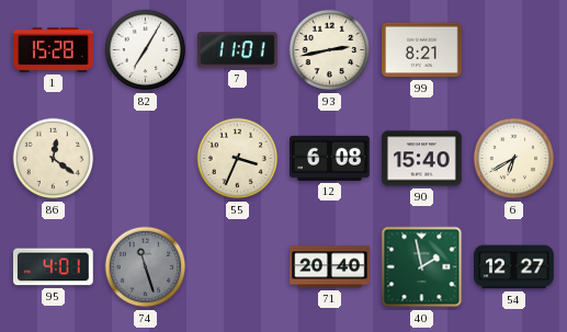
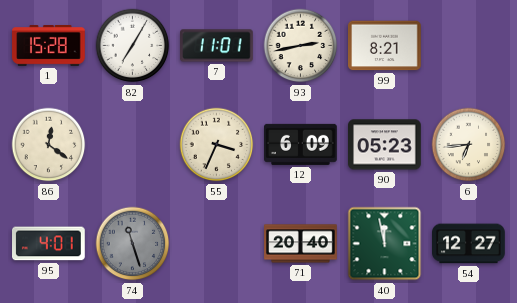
12: 6:08 -> 6:09
90: 15:40 -> 05:23
6: 6:40 -> 6:44
40: 1:58 -> 11:58
